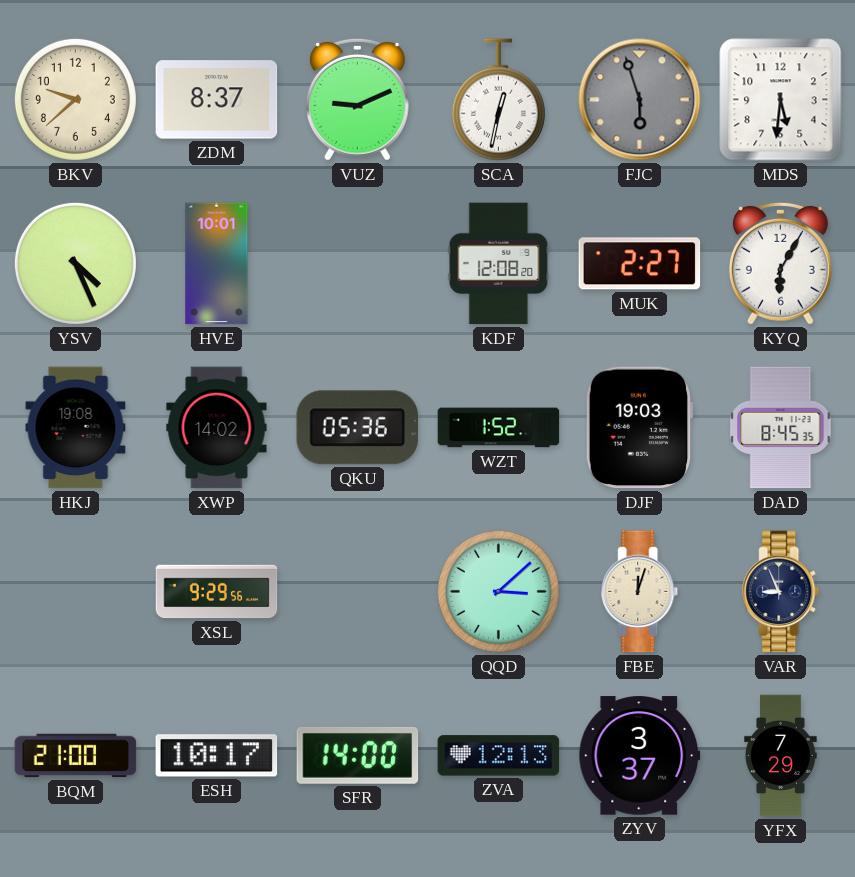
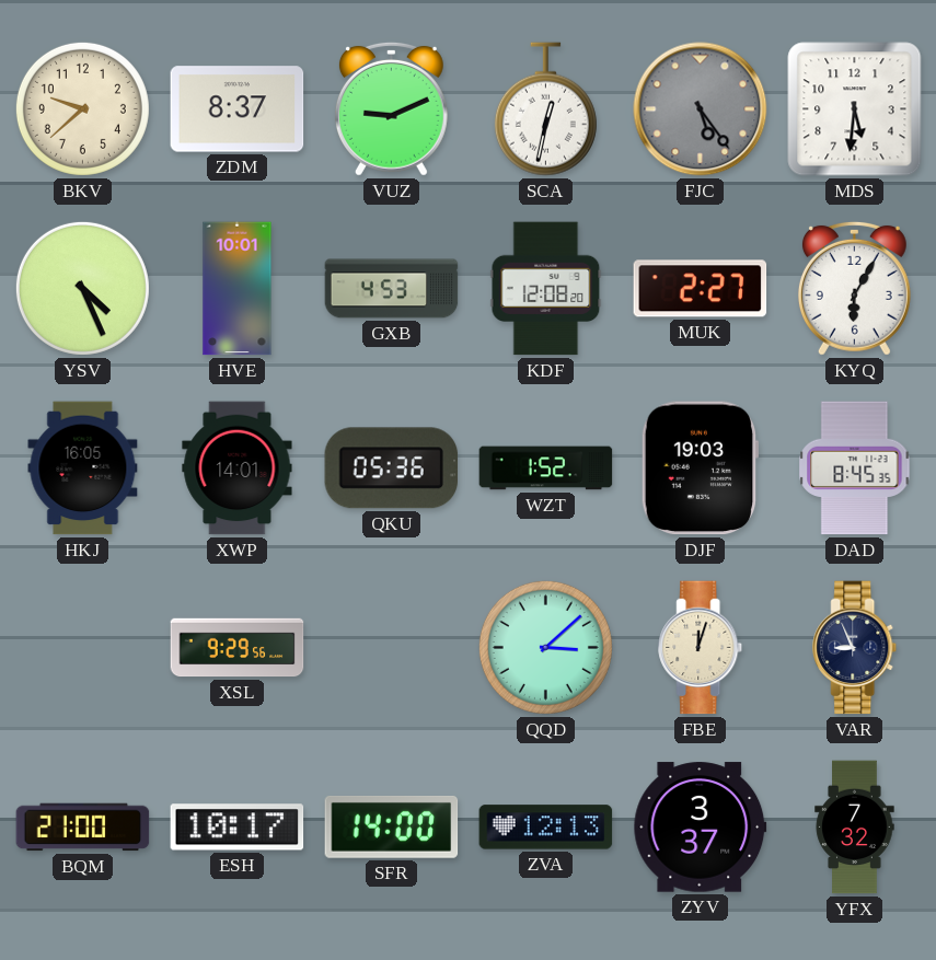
FJC: 5:57 -> 5:24
GXB: none -> 4:53
HKJ: 19:08 -> 16:05
XWP: 14:02 -> 14:01
YFX: 7:29 -> 7:32
